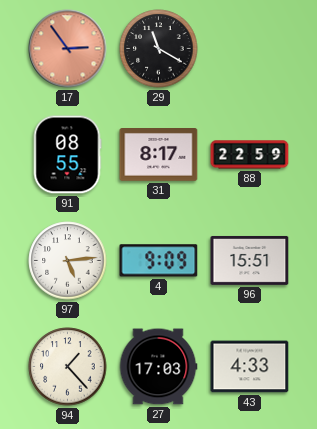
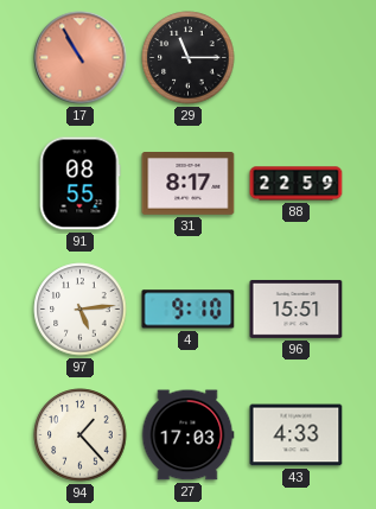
17: 2:54 -> 10:55
29: 11:20 -> 11:15
4: 9:09 -> 9:10
